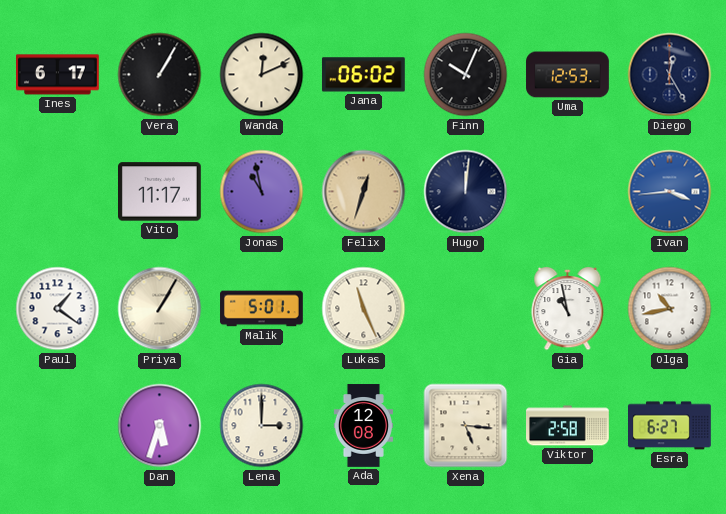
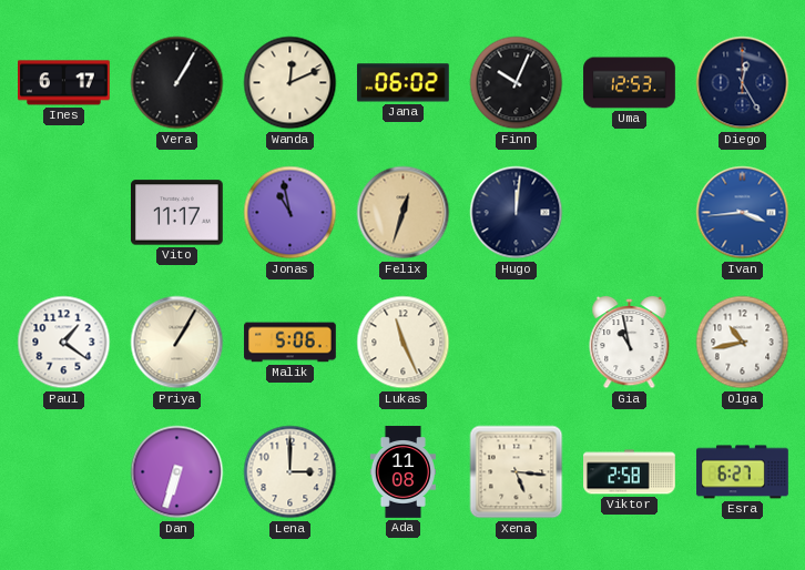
Malik: 5:01 -> 5:06
Dan: 5:33 -> 6:33
Ada: 12:08 -> 11:08
